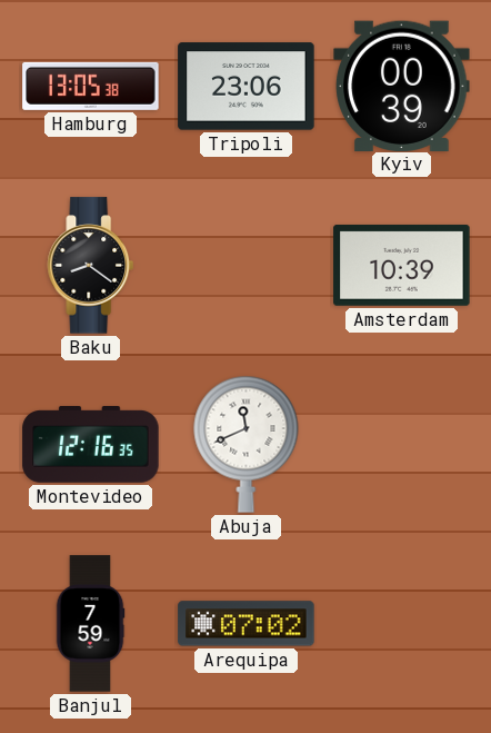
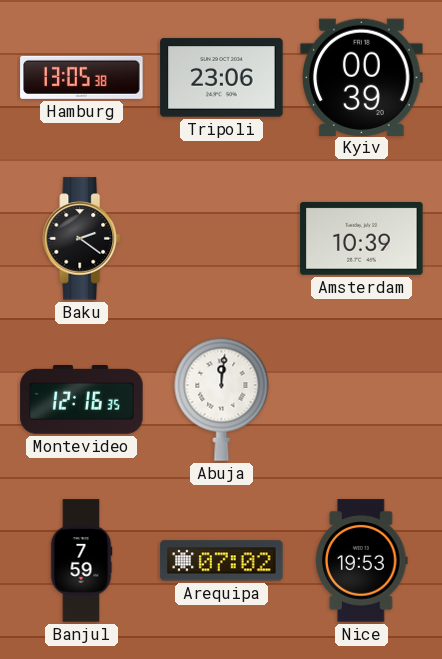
Baku: 8:21 -> 2:21
Abuja: 11:41 -> 12:01
Nice: none -> 19:53
